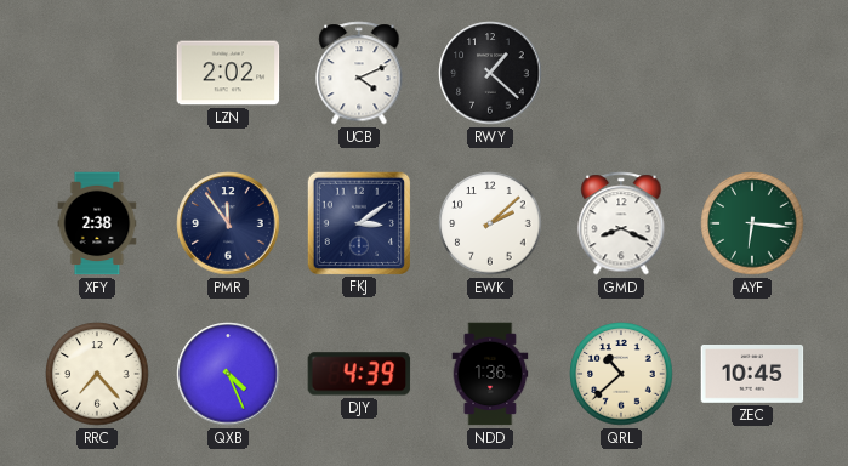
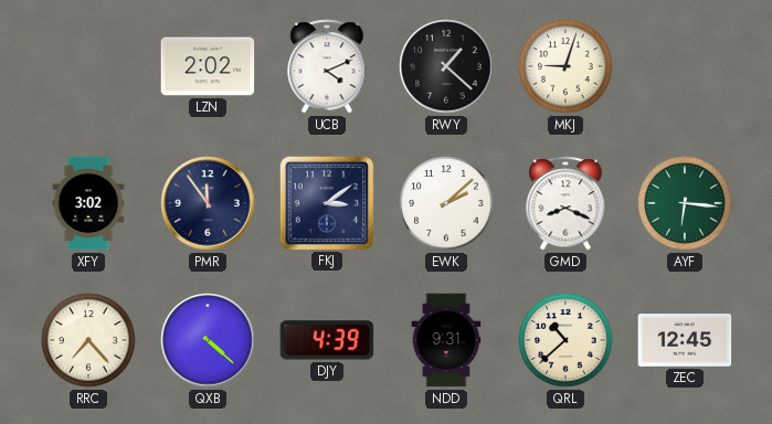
MKJ: none -> 9:03
XFY: 2:38 -> 3:02
QXB: 4:26 -> 4:22
NDD: 1:36 -> 9:31
ZEC: 10:45 -> 12:45
